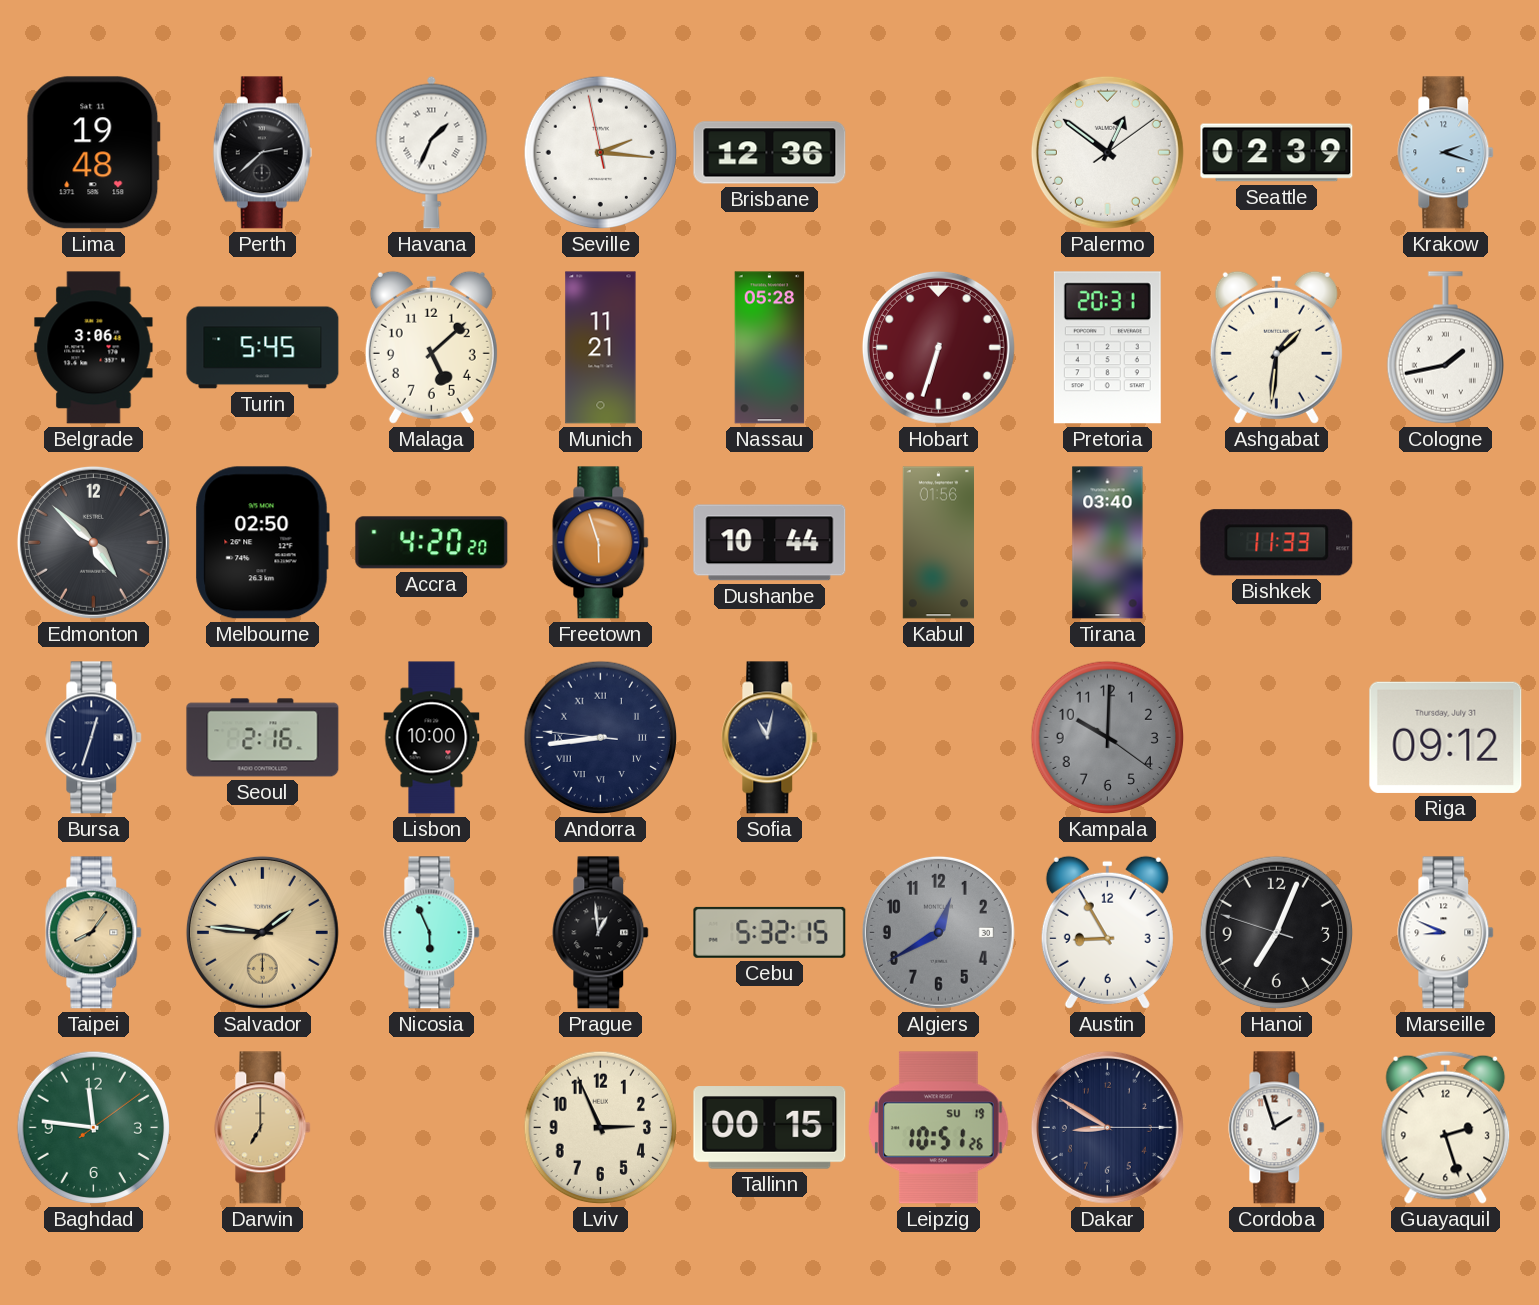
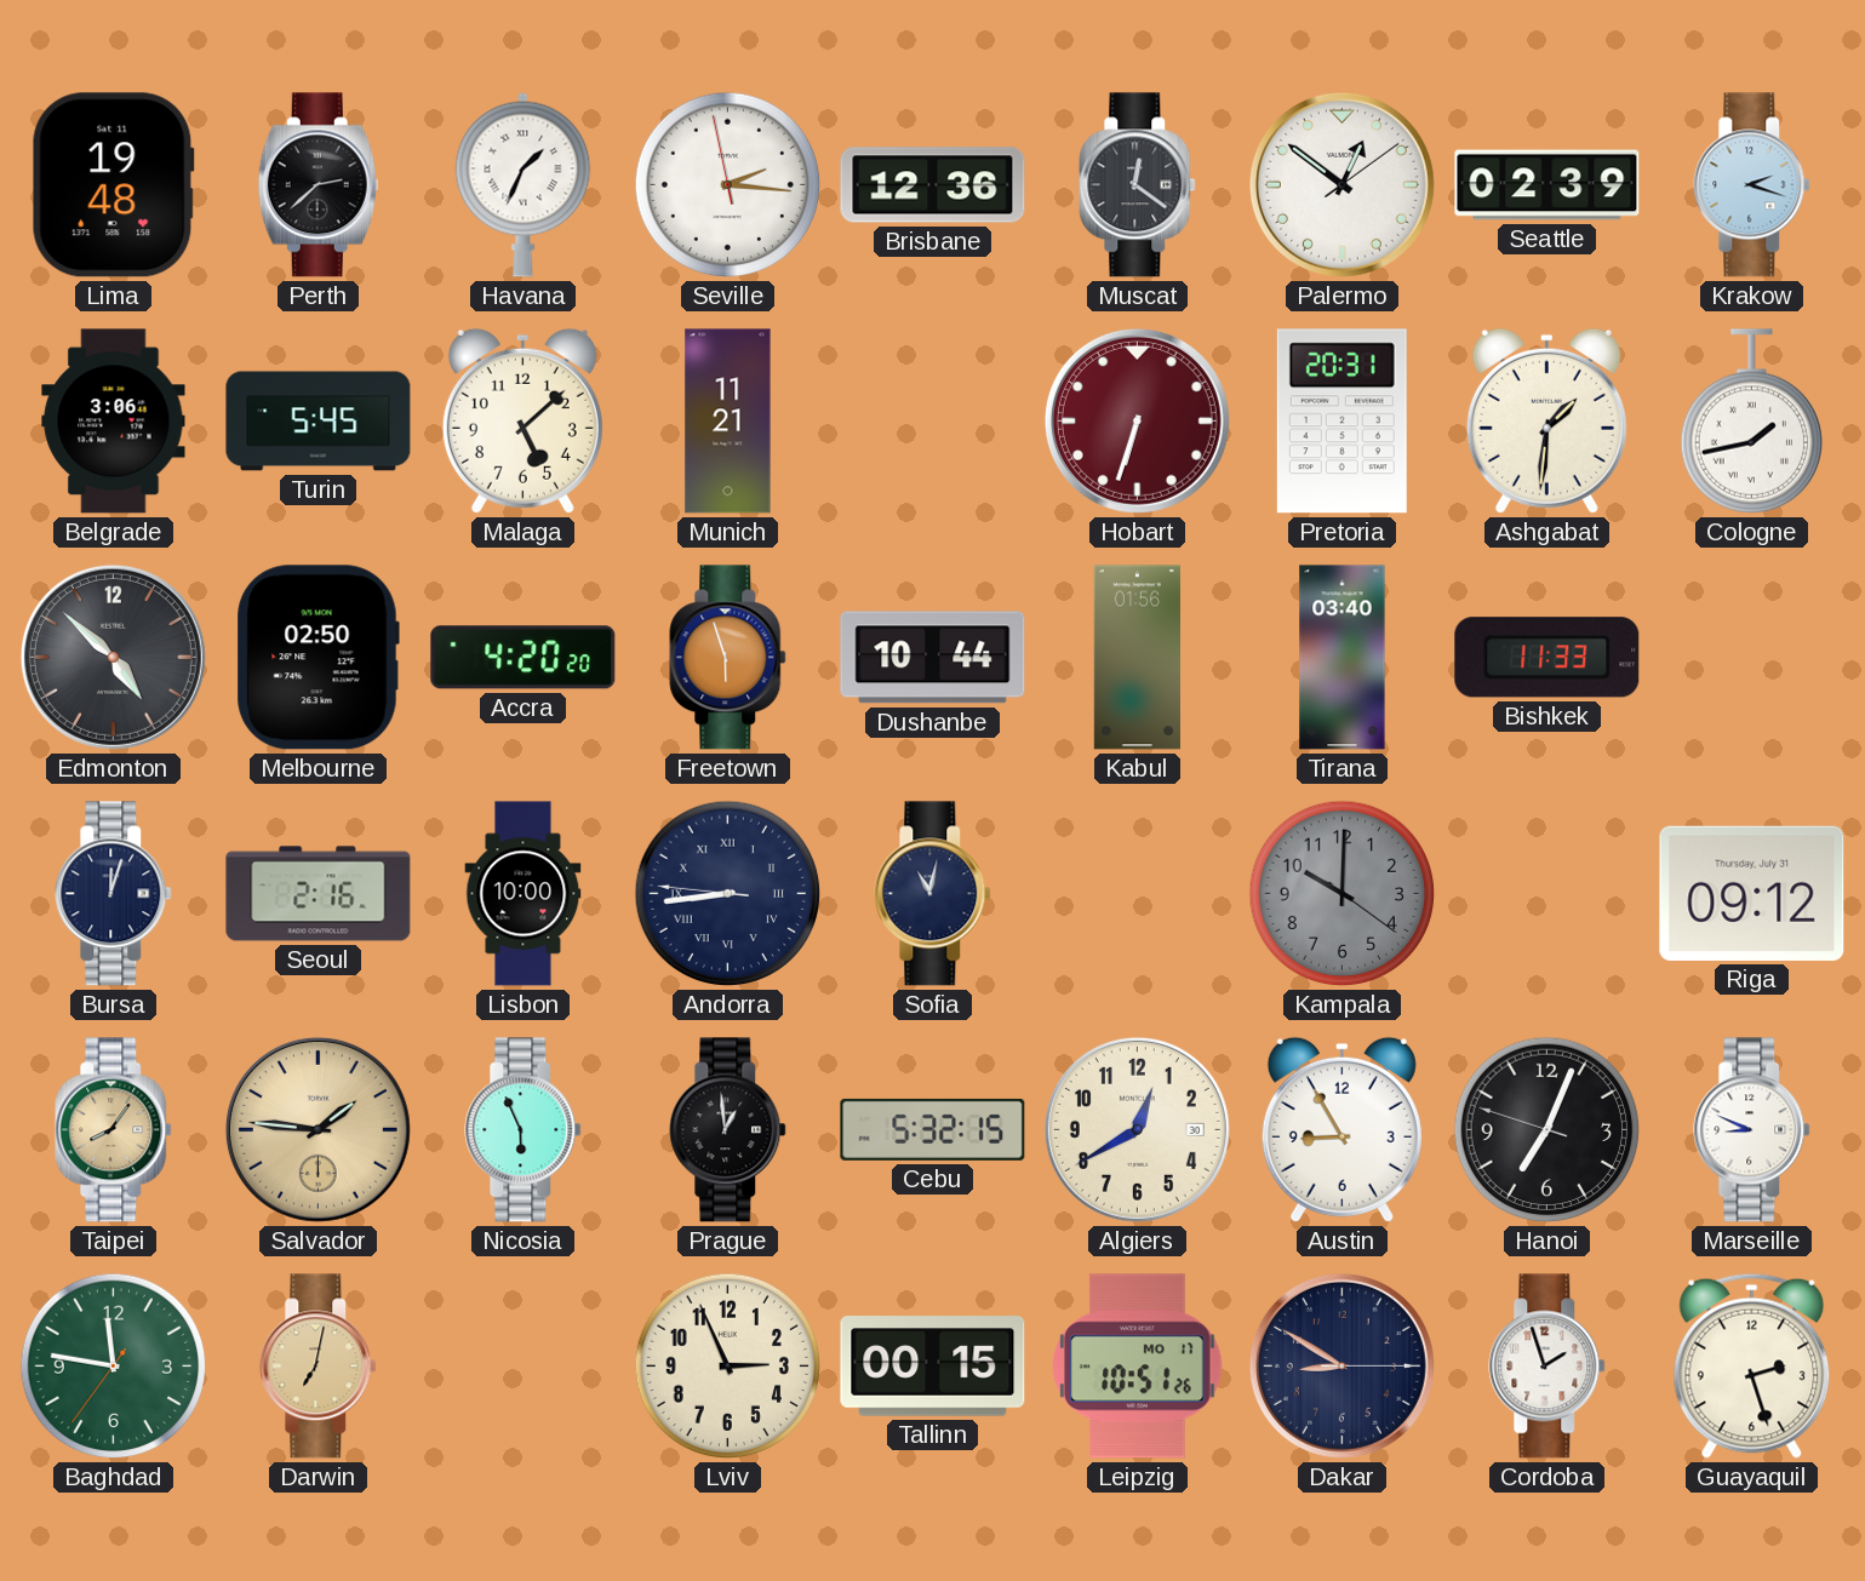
Muscat: none -> 12:21
Nassau: 05:28 -> none
Bursa: 12:33 -> 12:03
Algiers dial: grey -> cream
Baghdad: 11:46:09 -> 11:46:36
Darwin: 7:00 -> 7:02
Leipzig date: SU 19 -> MO 17
